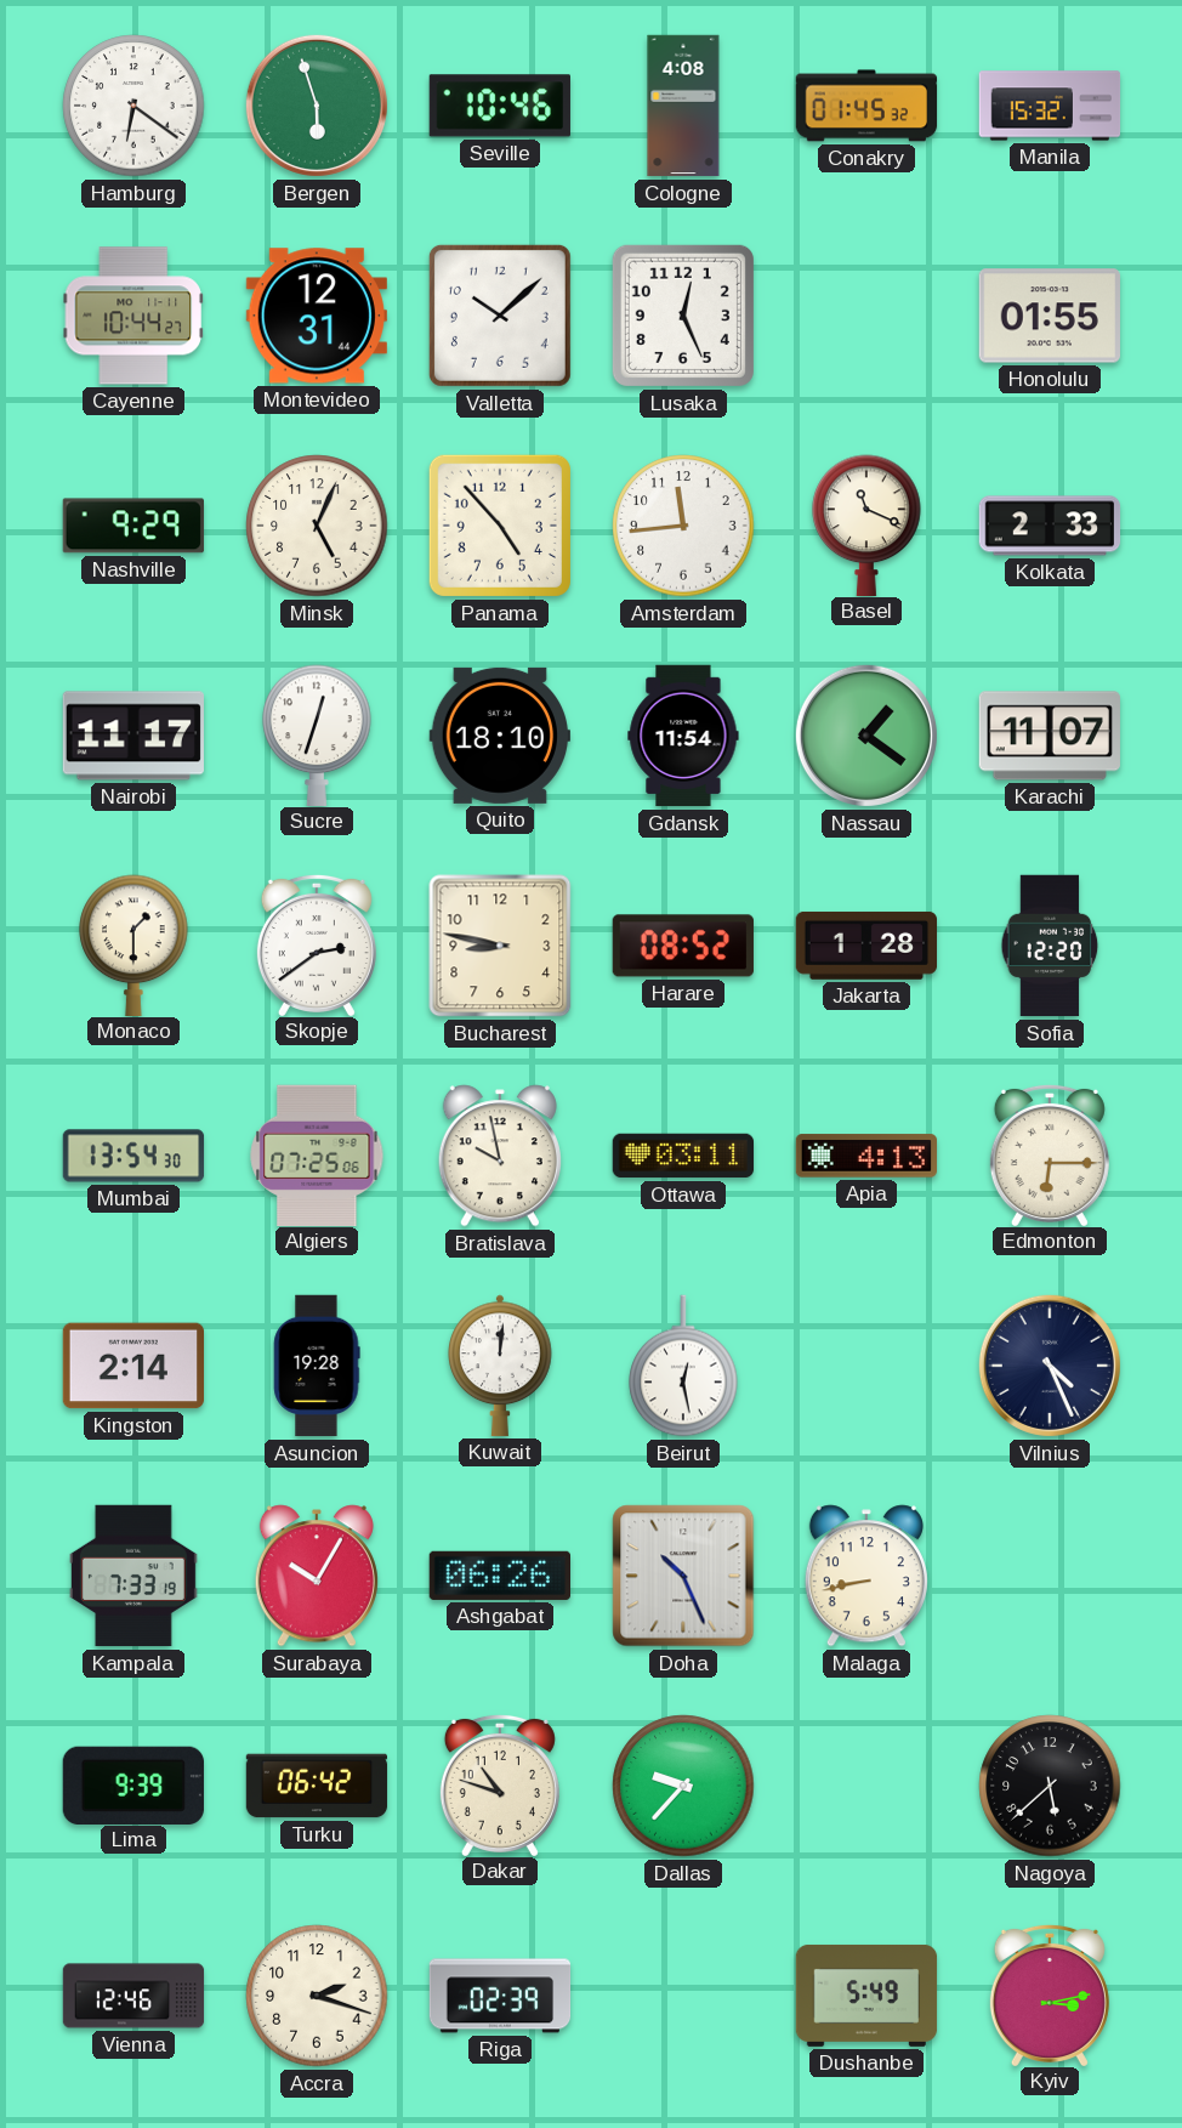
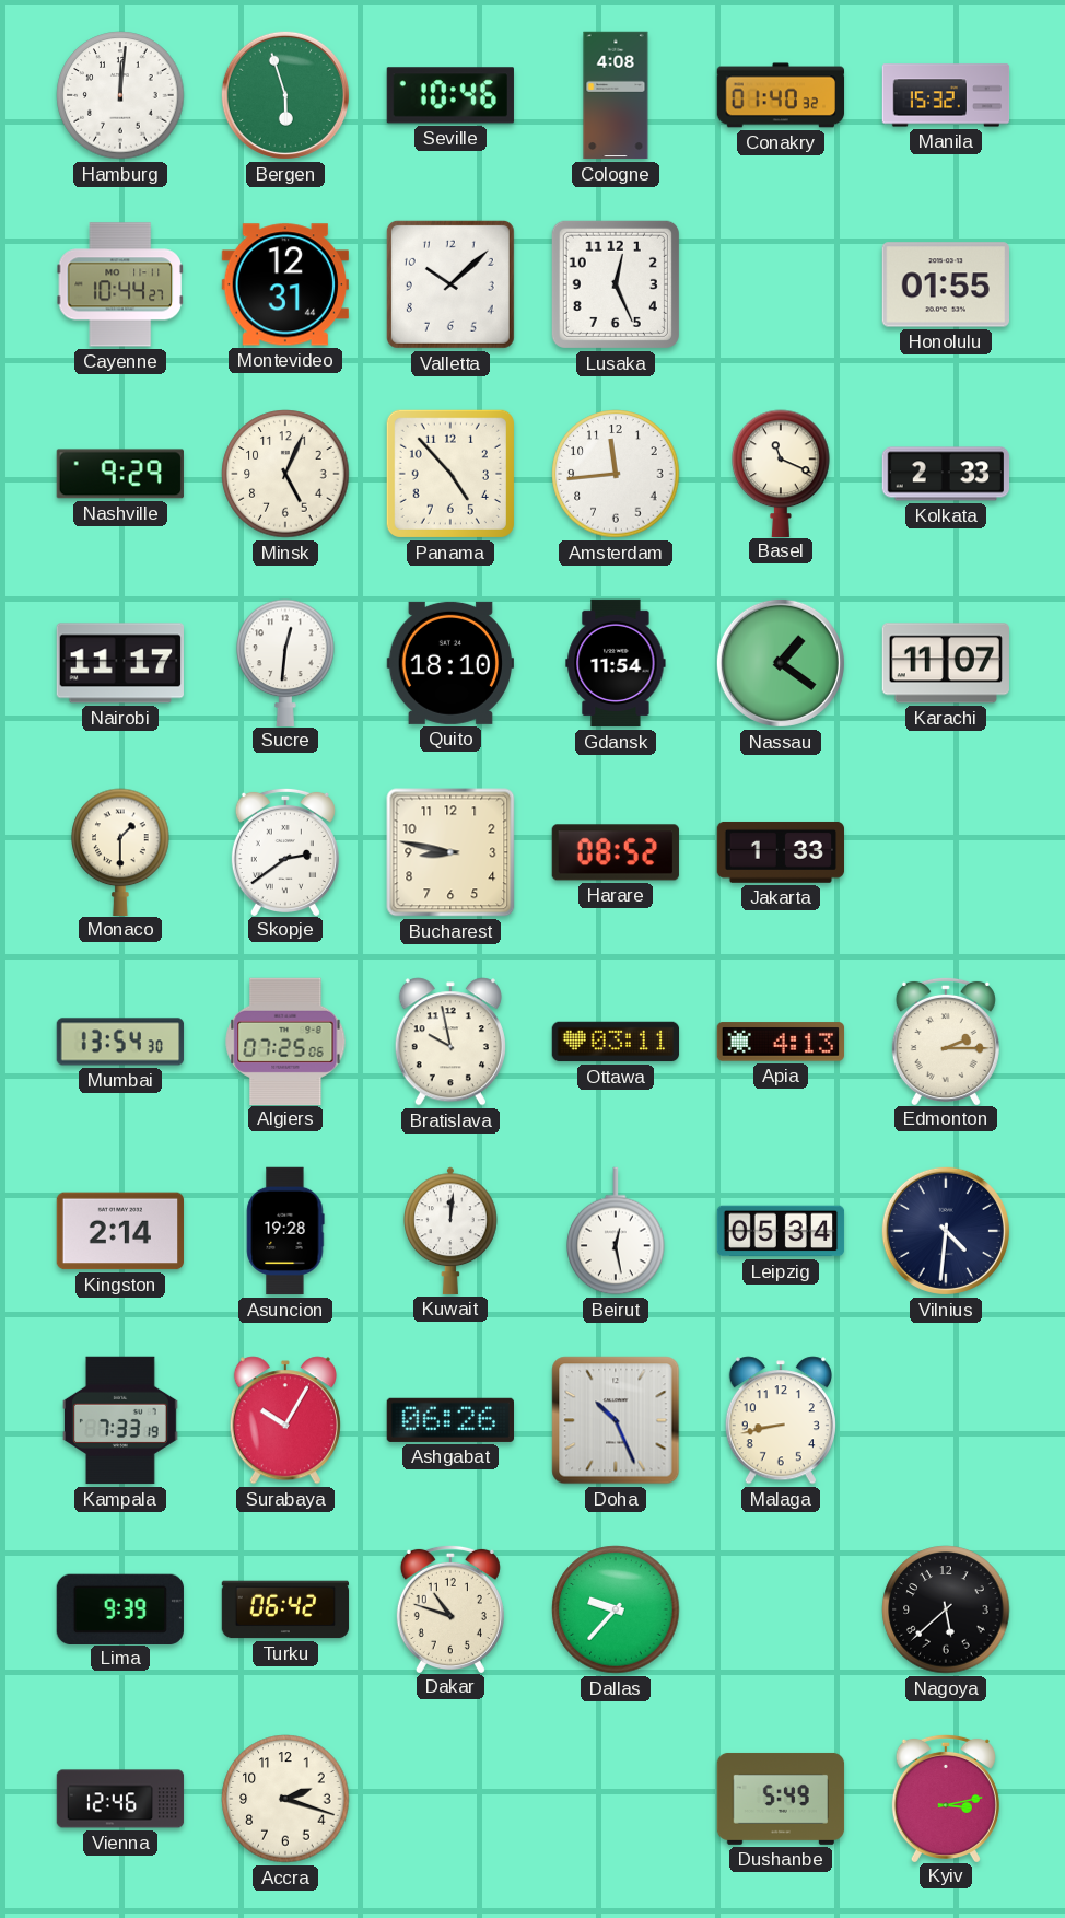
Hamburg: 6:21 -> 12:01
Conakry: 01:45 -> 01:40
Sucre: 12:33 -> 12:31
Jakarta: 1:28 -> 1:33
Sofia: 12:20 -> none
Edmonton: 6:15 -> 2:15
Leipzig: none -> 05:34
Vilnius: 4:26 -> 4:31
Riga: 02:39 -> none
